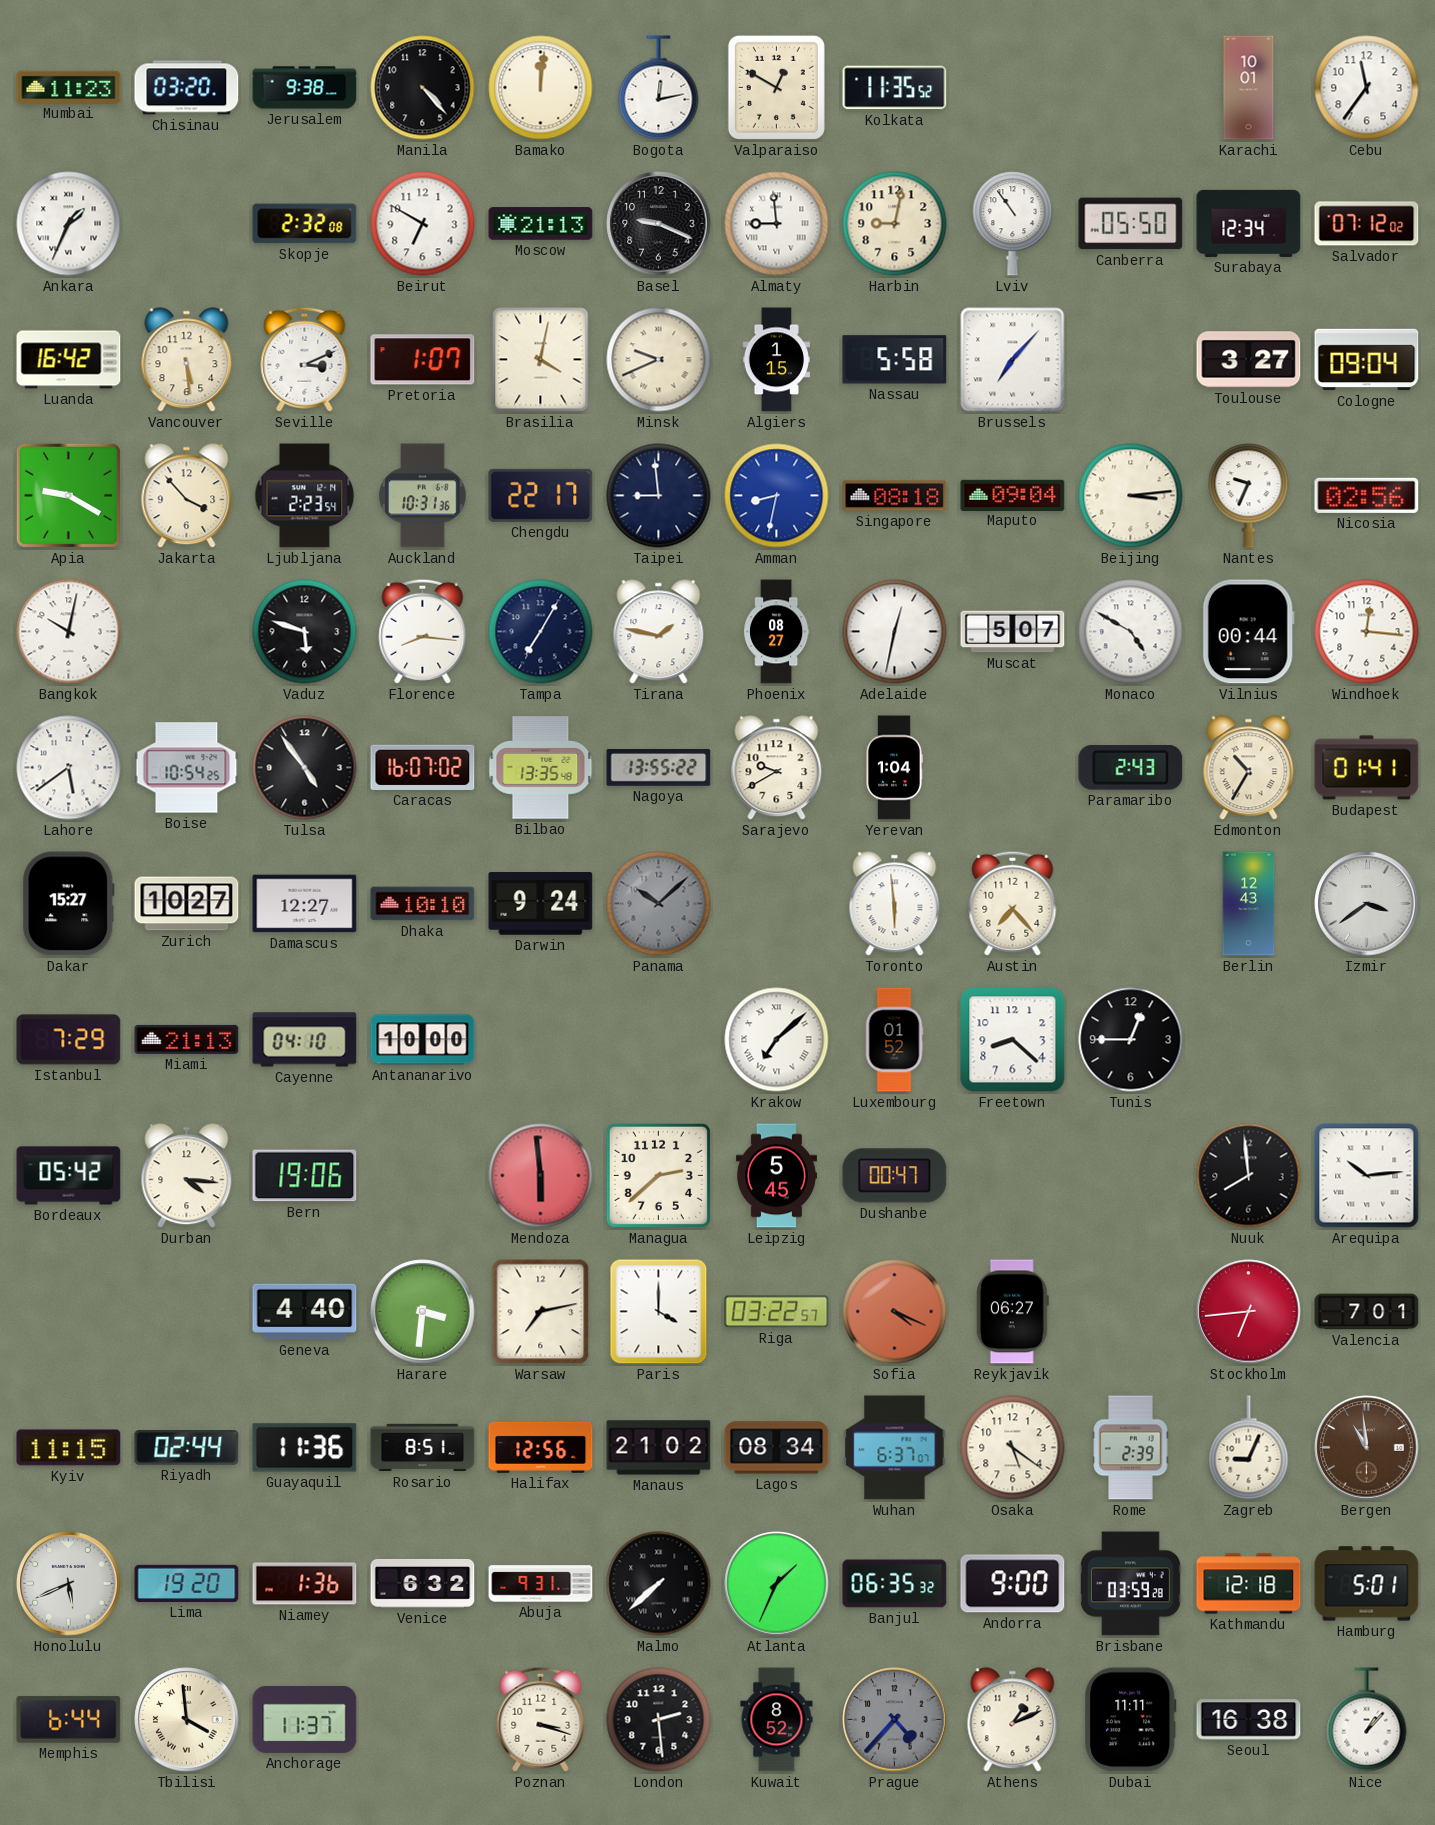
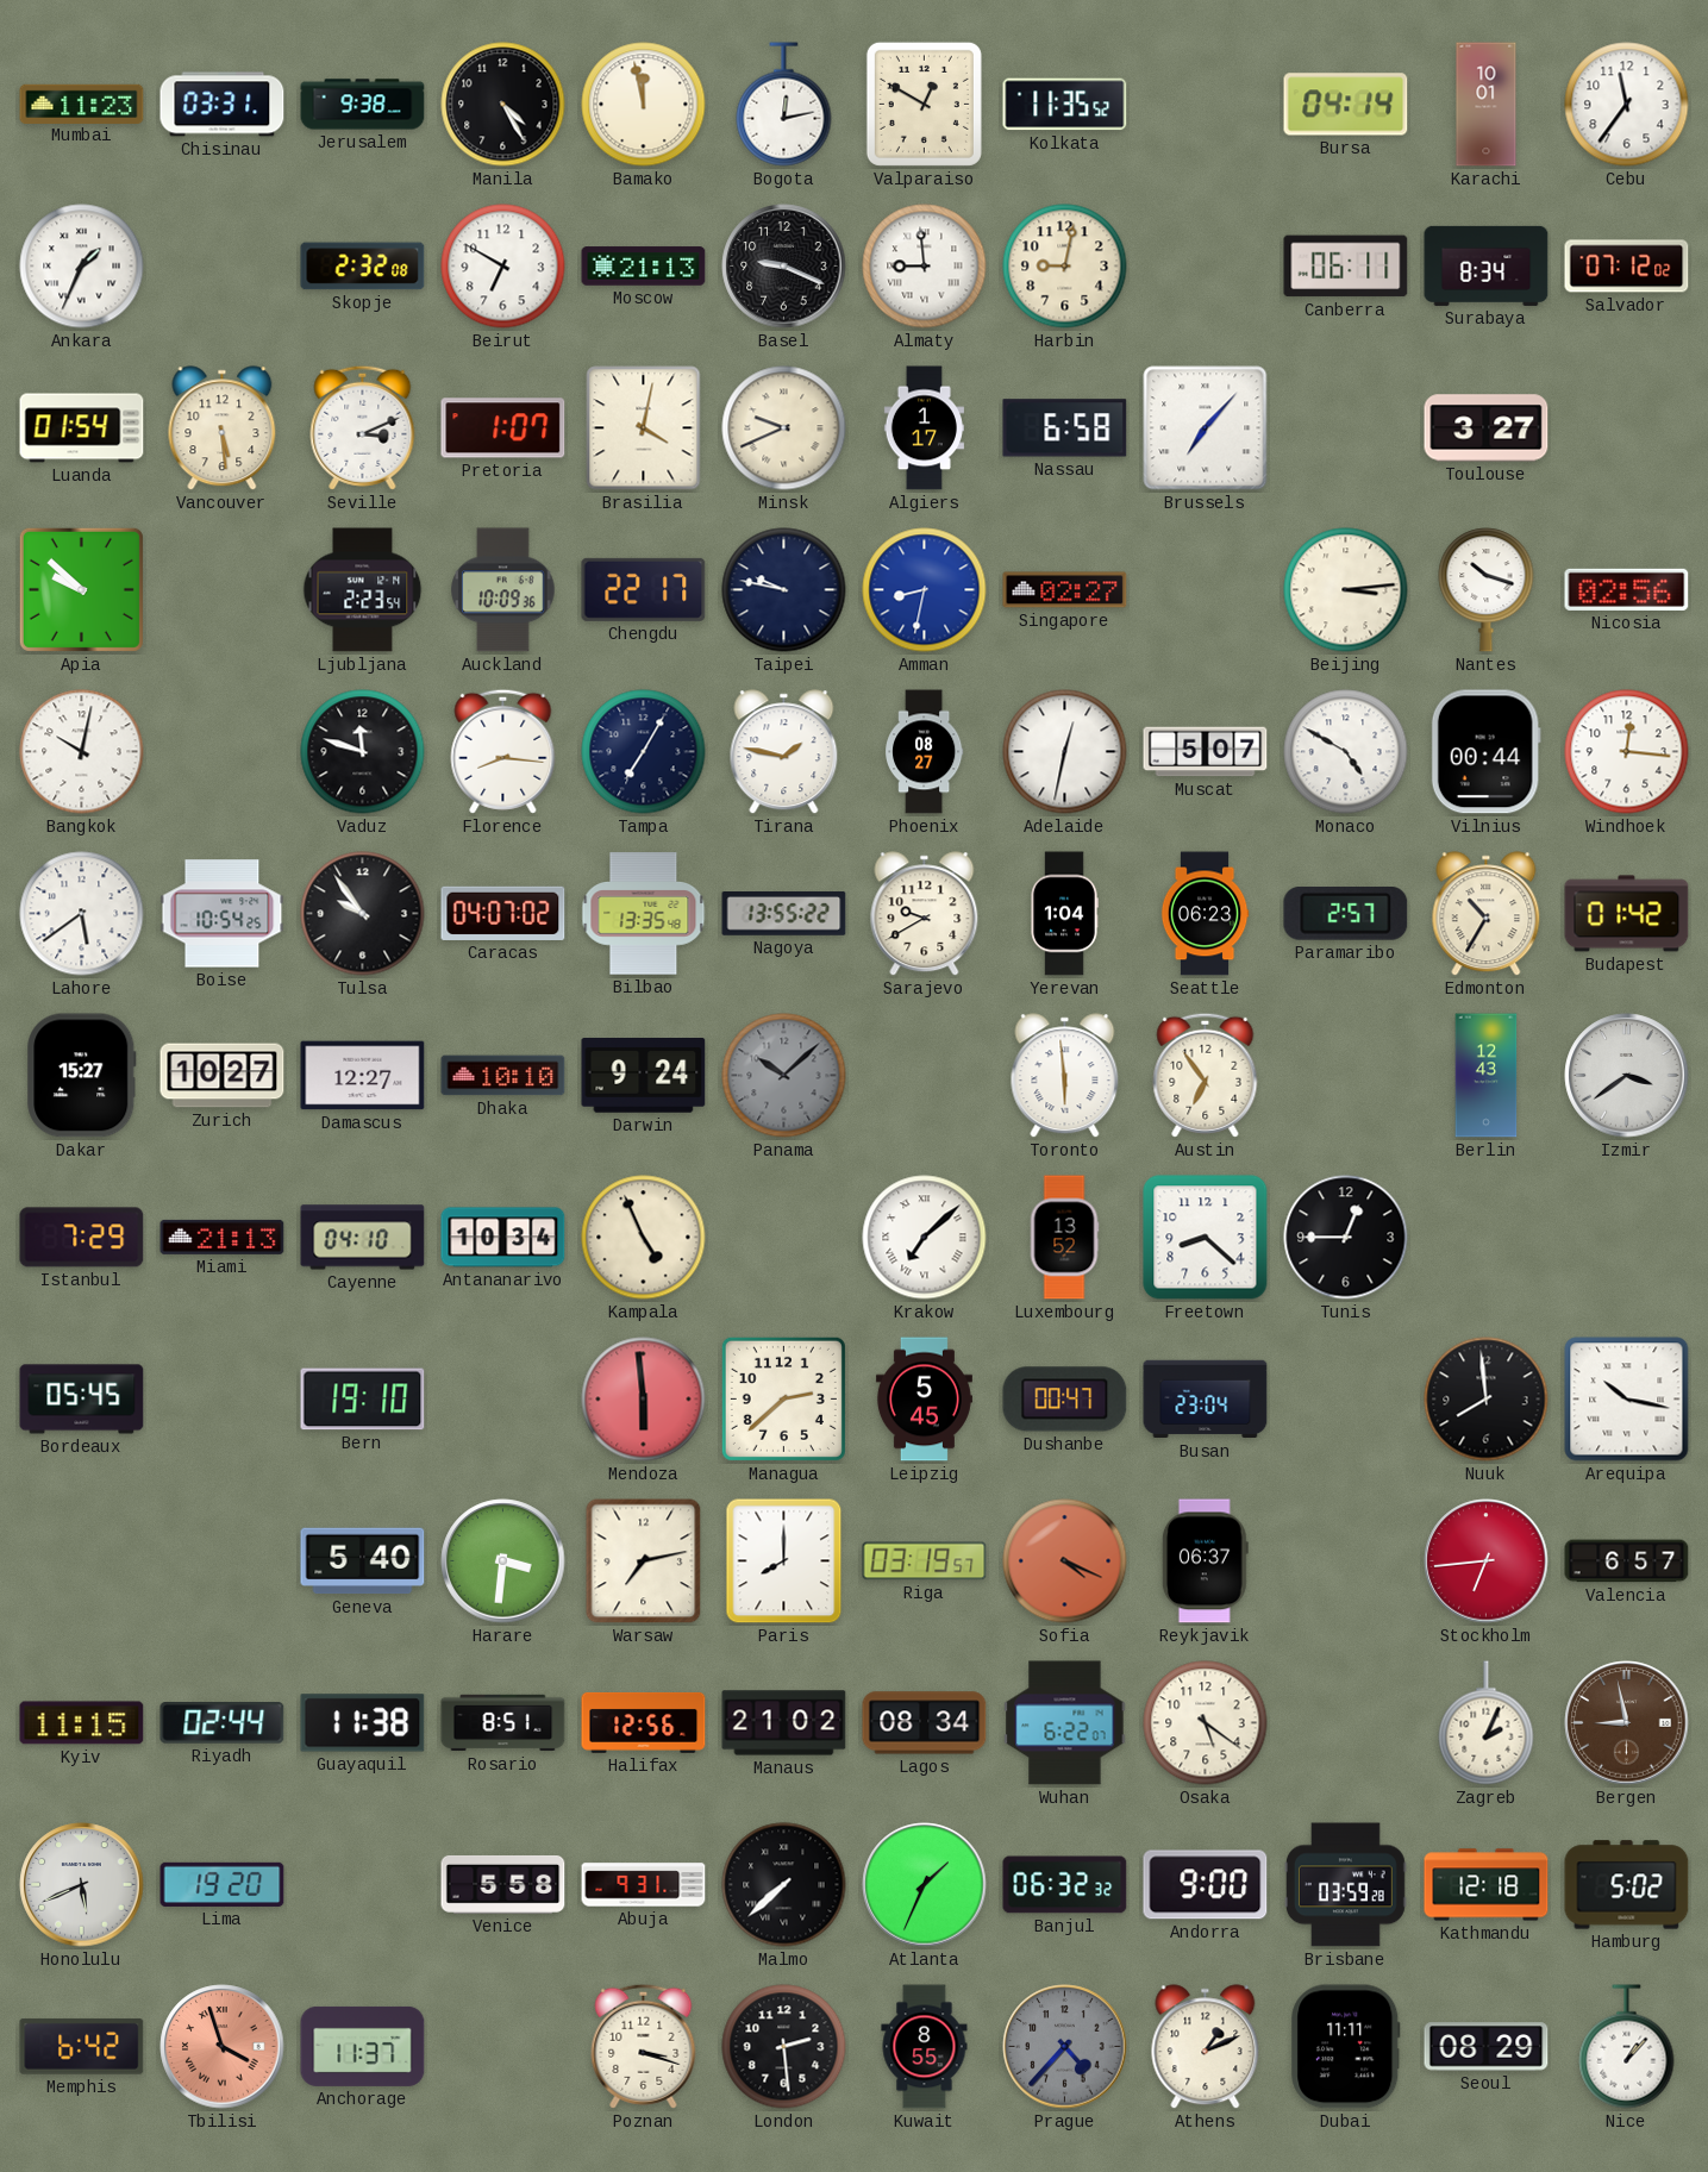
Chisinau: 03:20 -> 03:31
Manila: 4:23 -> 4:25
Bamako: 12:01 -> 11:58
Bursa: none -> 04:14
Lviv: 10:54 -> none
Canberra: 05:50 -> 06:11
Surabaya: 12:34 -> 8:34
Luanda: 16:42 -> 01:54
Algiers: 1:15 -> 1:17
Nassau: 5:58 -> 6:58
Cologne: 09:04 -> none
Apia: 9:20 -> 9:52
Jakarta: 3:53 -> none
Auckland: 10:31 -> 10:09
Taipei: 8:59 -> 9:47
Singapore: 08:18 -> 02:27
Maputo: 09:04 -> none
Nantes: 9:34 -> 10:18
Vaduz: 5:48 -> 11:48
Tulsa: 4:54 -> 9:54
Caracas: 16:07 -> 04:07
Seattle: none -> 06:23
Paramaribo: 2:43 -> 2:57
Budapest: 01:41 -> 01:42
Austin: 7:23 -> 6:54
Antananarivo: 10:00 -> 10:34
Kampala: none -> 4:56
Luxembourg: 01:52 -> 13:52
Bordeaux: 05:42 -> 05:45
Durban: 4:16 -> none
Bern: 19:06 -> 19:10
Busan: none -> 23:04
Arequipa: 10:14 -> 10:17
Geneva: 4:40 -> 5:40
Paris: 4:00 -> 8:00
Riga: 03:22 -> 03:19
Reykjavik: 06:27 -> 06:37
Valencia: 7:01 -> 6:57
Guayaquil: 11:36 -> 11:38
Wuhan: 6:37 -> 6:22
Rome: 2:39 -> none
Zagreb: 9:04 -> 2:04
Bergen: 10:59 -> 8:58
Niamey: 1:36 -> none
Venice: 6:32 -> 5:58
Banjul: 06:35 -> 06:32
Hamburg: 5:01 -> 5:02
Memphis: 6:44 -> 6:42
Tbilisi: 3:59 -> 3:57
Tbilisi dial: cream -> salmon
Kuwait: 8:52 -> 8:55
Seoul: 16:38 -> 08:29
